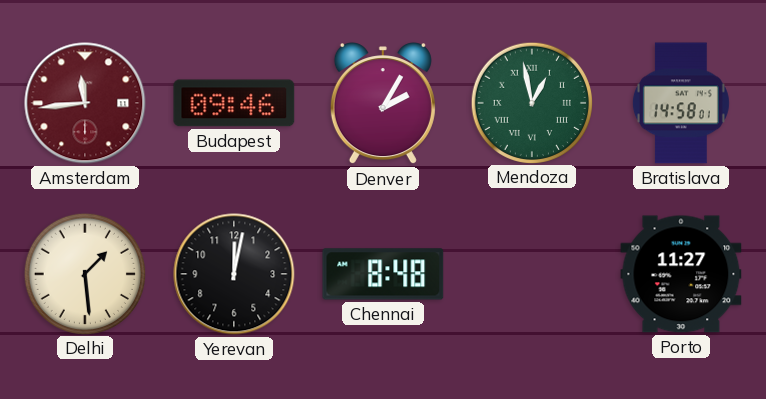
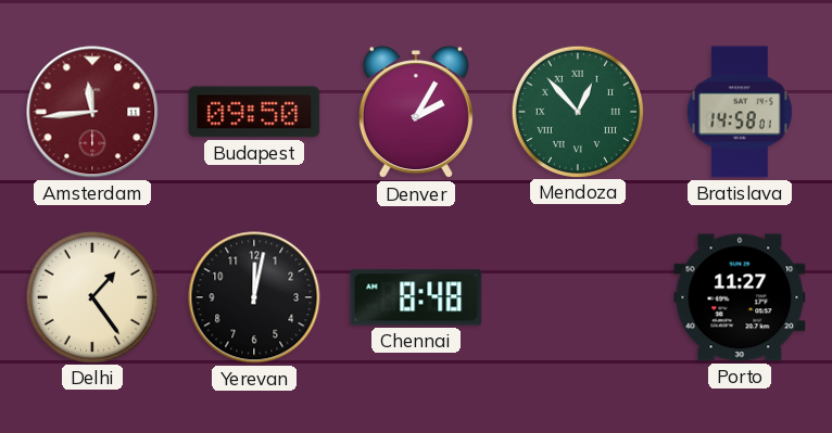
Budapest: 09:46 -> 09:50
Mendoza: 12:58 -> 12:53
Delhi: 1:29 -> 1:24
